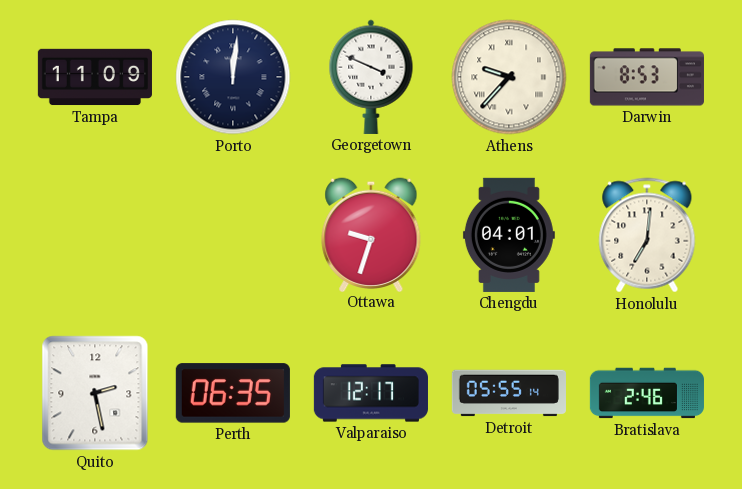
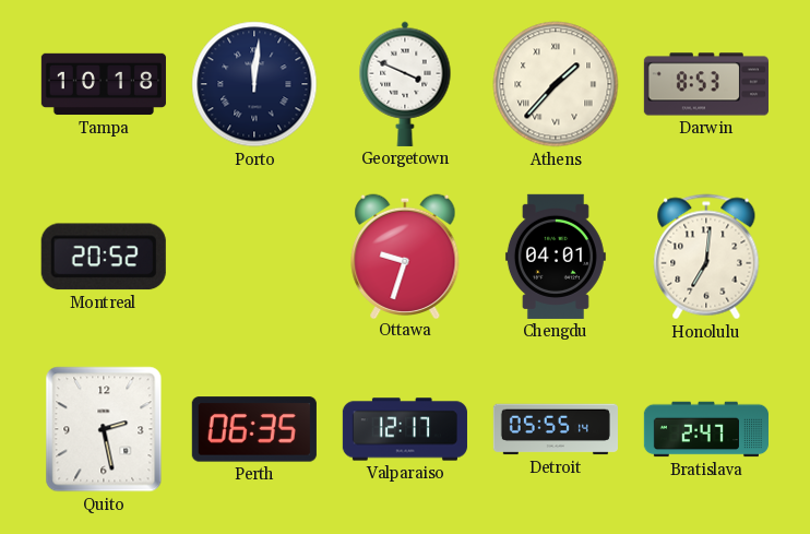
Tampa: 11:09 -> 10:18
Athens: 9:37 -> 1:37
Montreal: none -> 20:52
Bratislava: 2:46 -> 2:47
